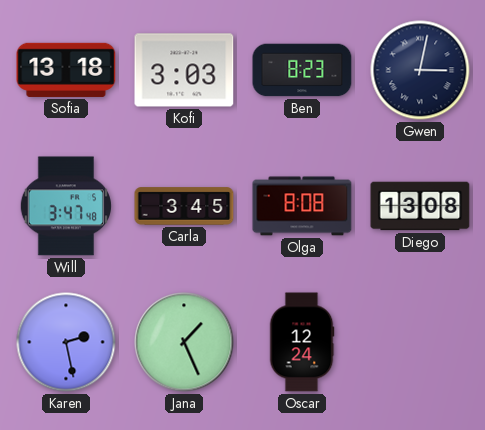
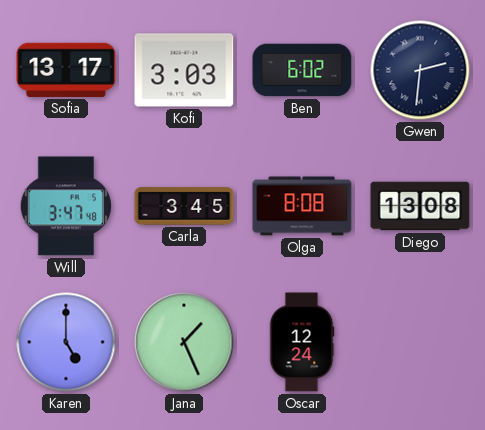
Sofia: 13:18 -> 13:17
Ben: 8:23 -> 6:02
Gwen: 3:02 -> 2:31
Karen: 2:28 -> 5:00
